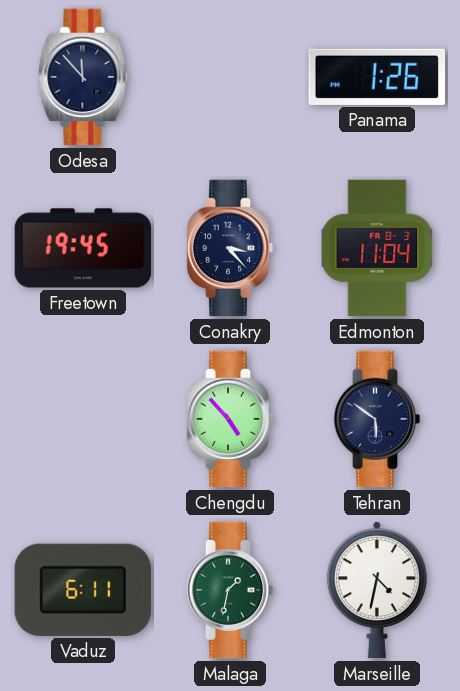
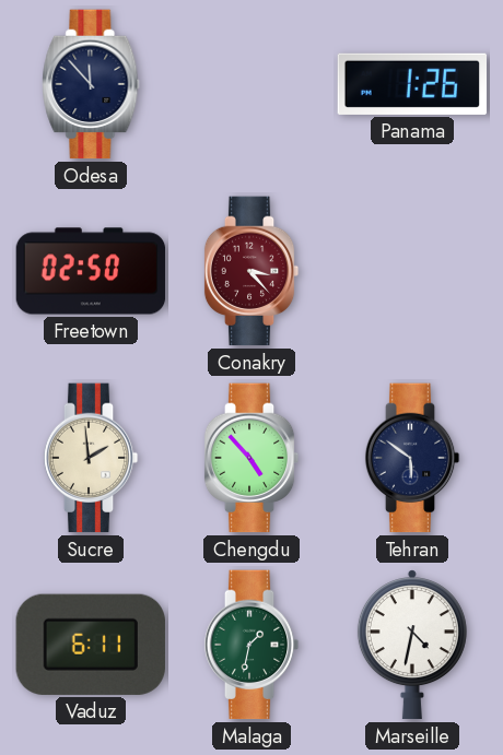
Freetown: 19:45 -> 02:50
Conakry dial: navy -> burgundy
Edmonton: 11:04 -> none
Sucre: none -> 1:59
